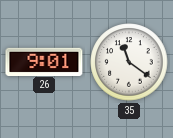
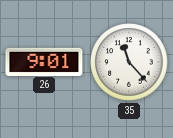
35: 11:21 -> 11:23
